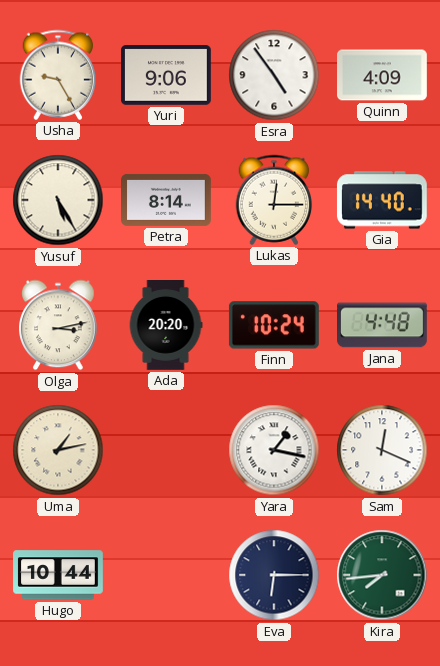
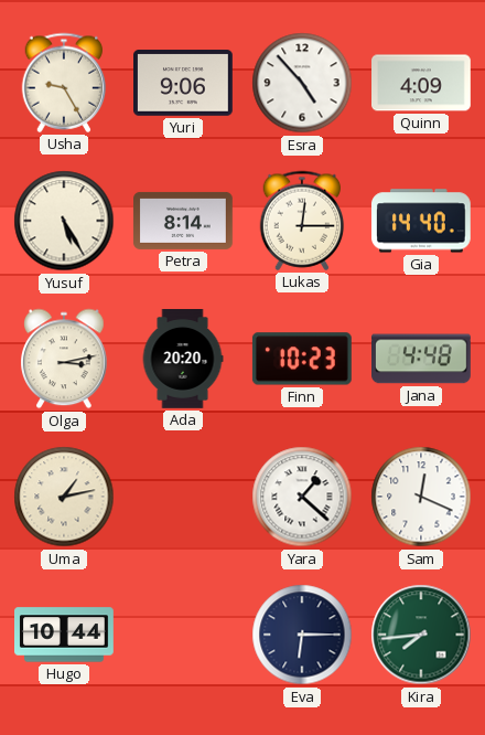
Esra: 4:54 -> 4:53
Finn: 10:24 -> 10:23
Yara: 1:17 -> 1:22
